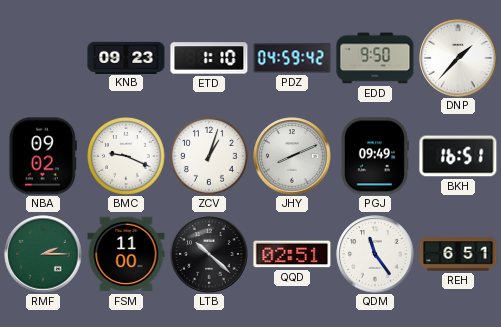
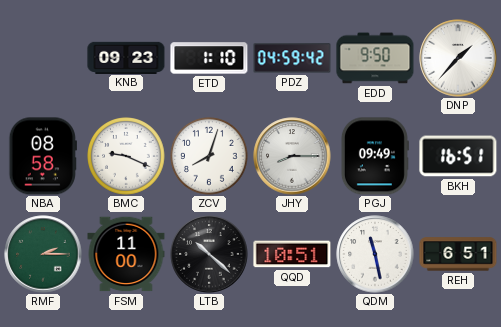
NBA: 09:02 -> 08:58
ZCV: 1:03 -> 8:03
JHY: 8:11 -> 8:15
QQD: 02:51 -> 10:51
QDM: 11:24 -> 11:28
